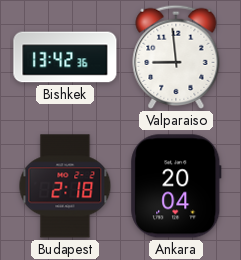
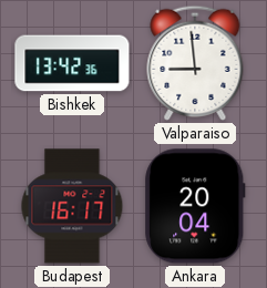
Budapest: 2:18 -> 16:17
